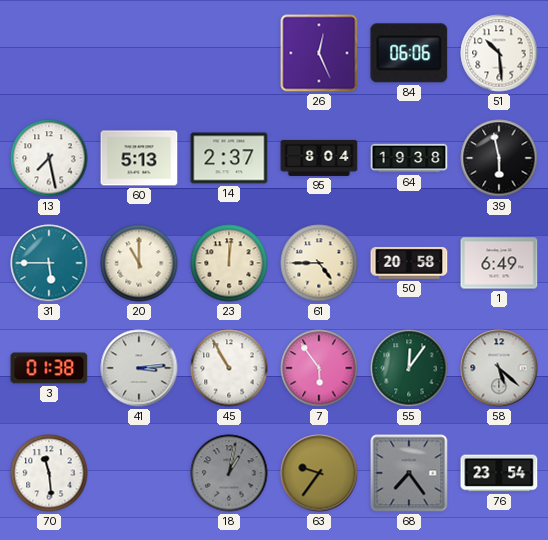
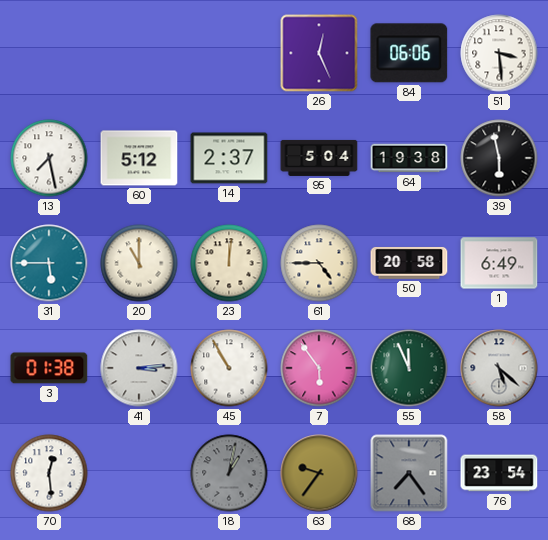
51: 10:29 -> 3:29
60: 5:13 -> 5:12
95: 8:04 -> 5:04
55: 12:06 -> 11:56
70: 11:29 -> 12:29
